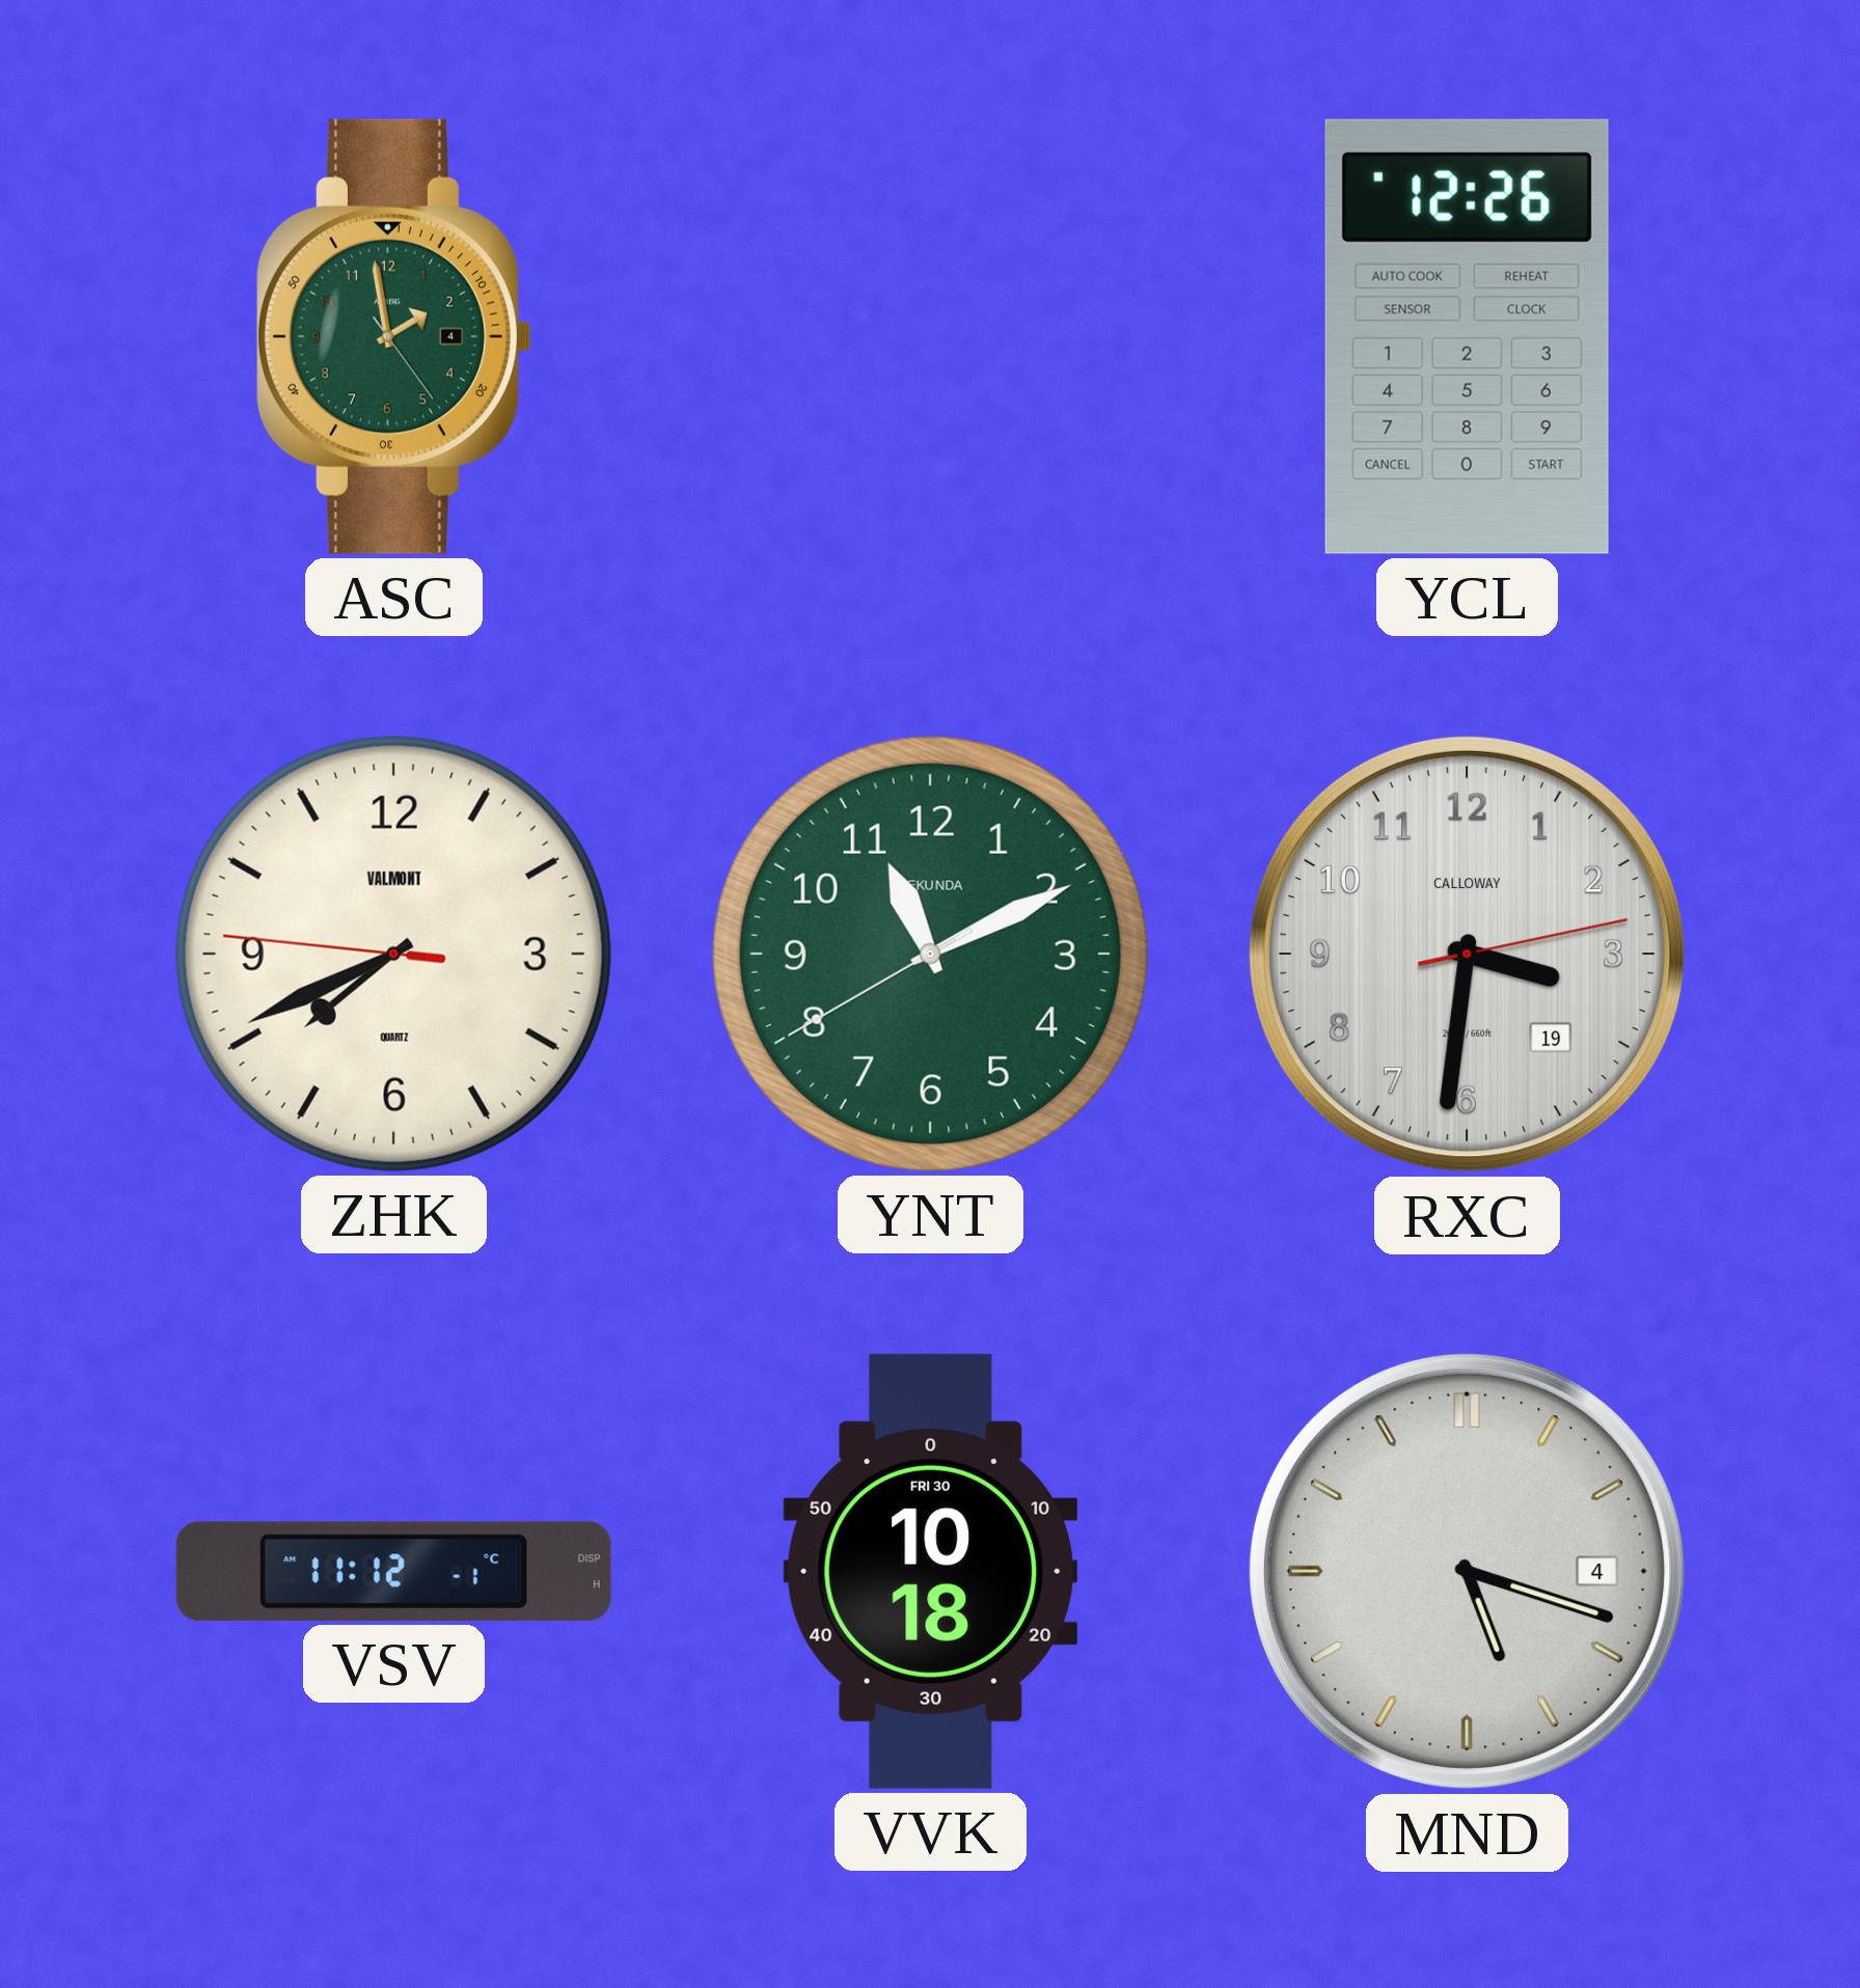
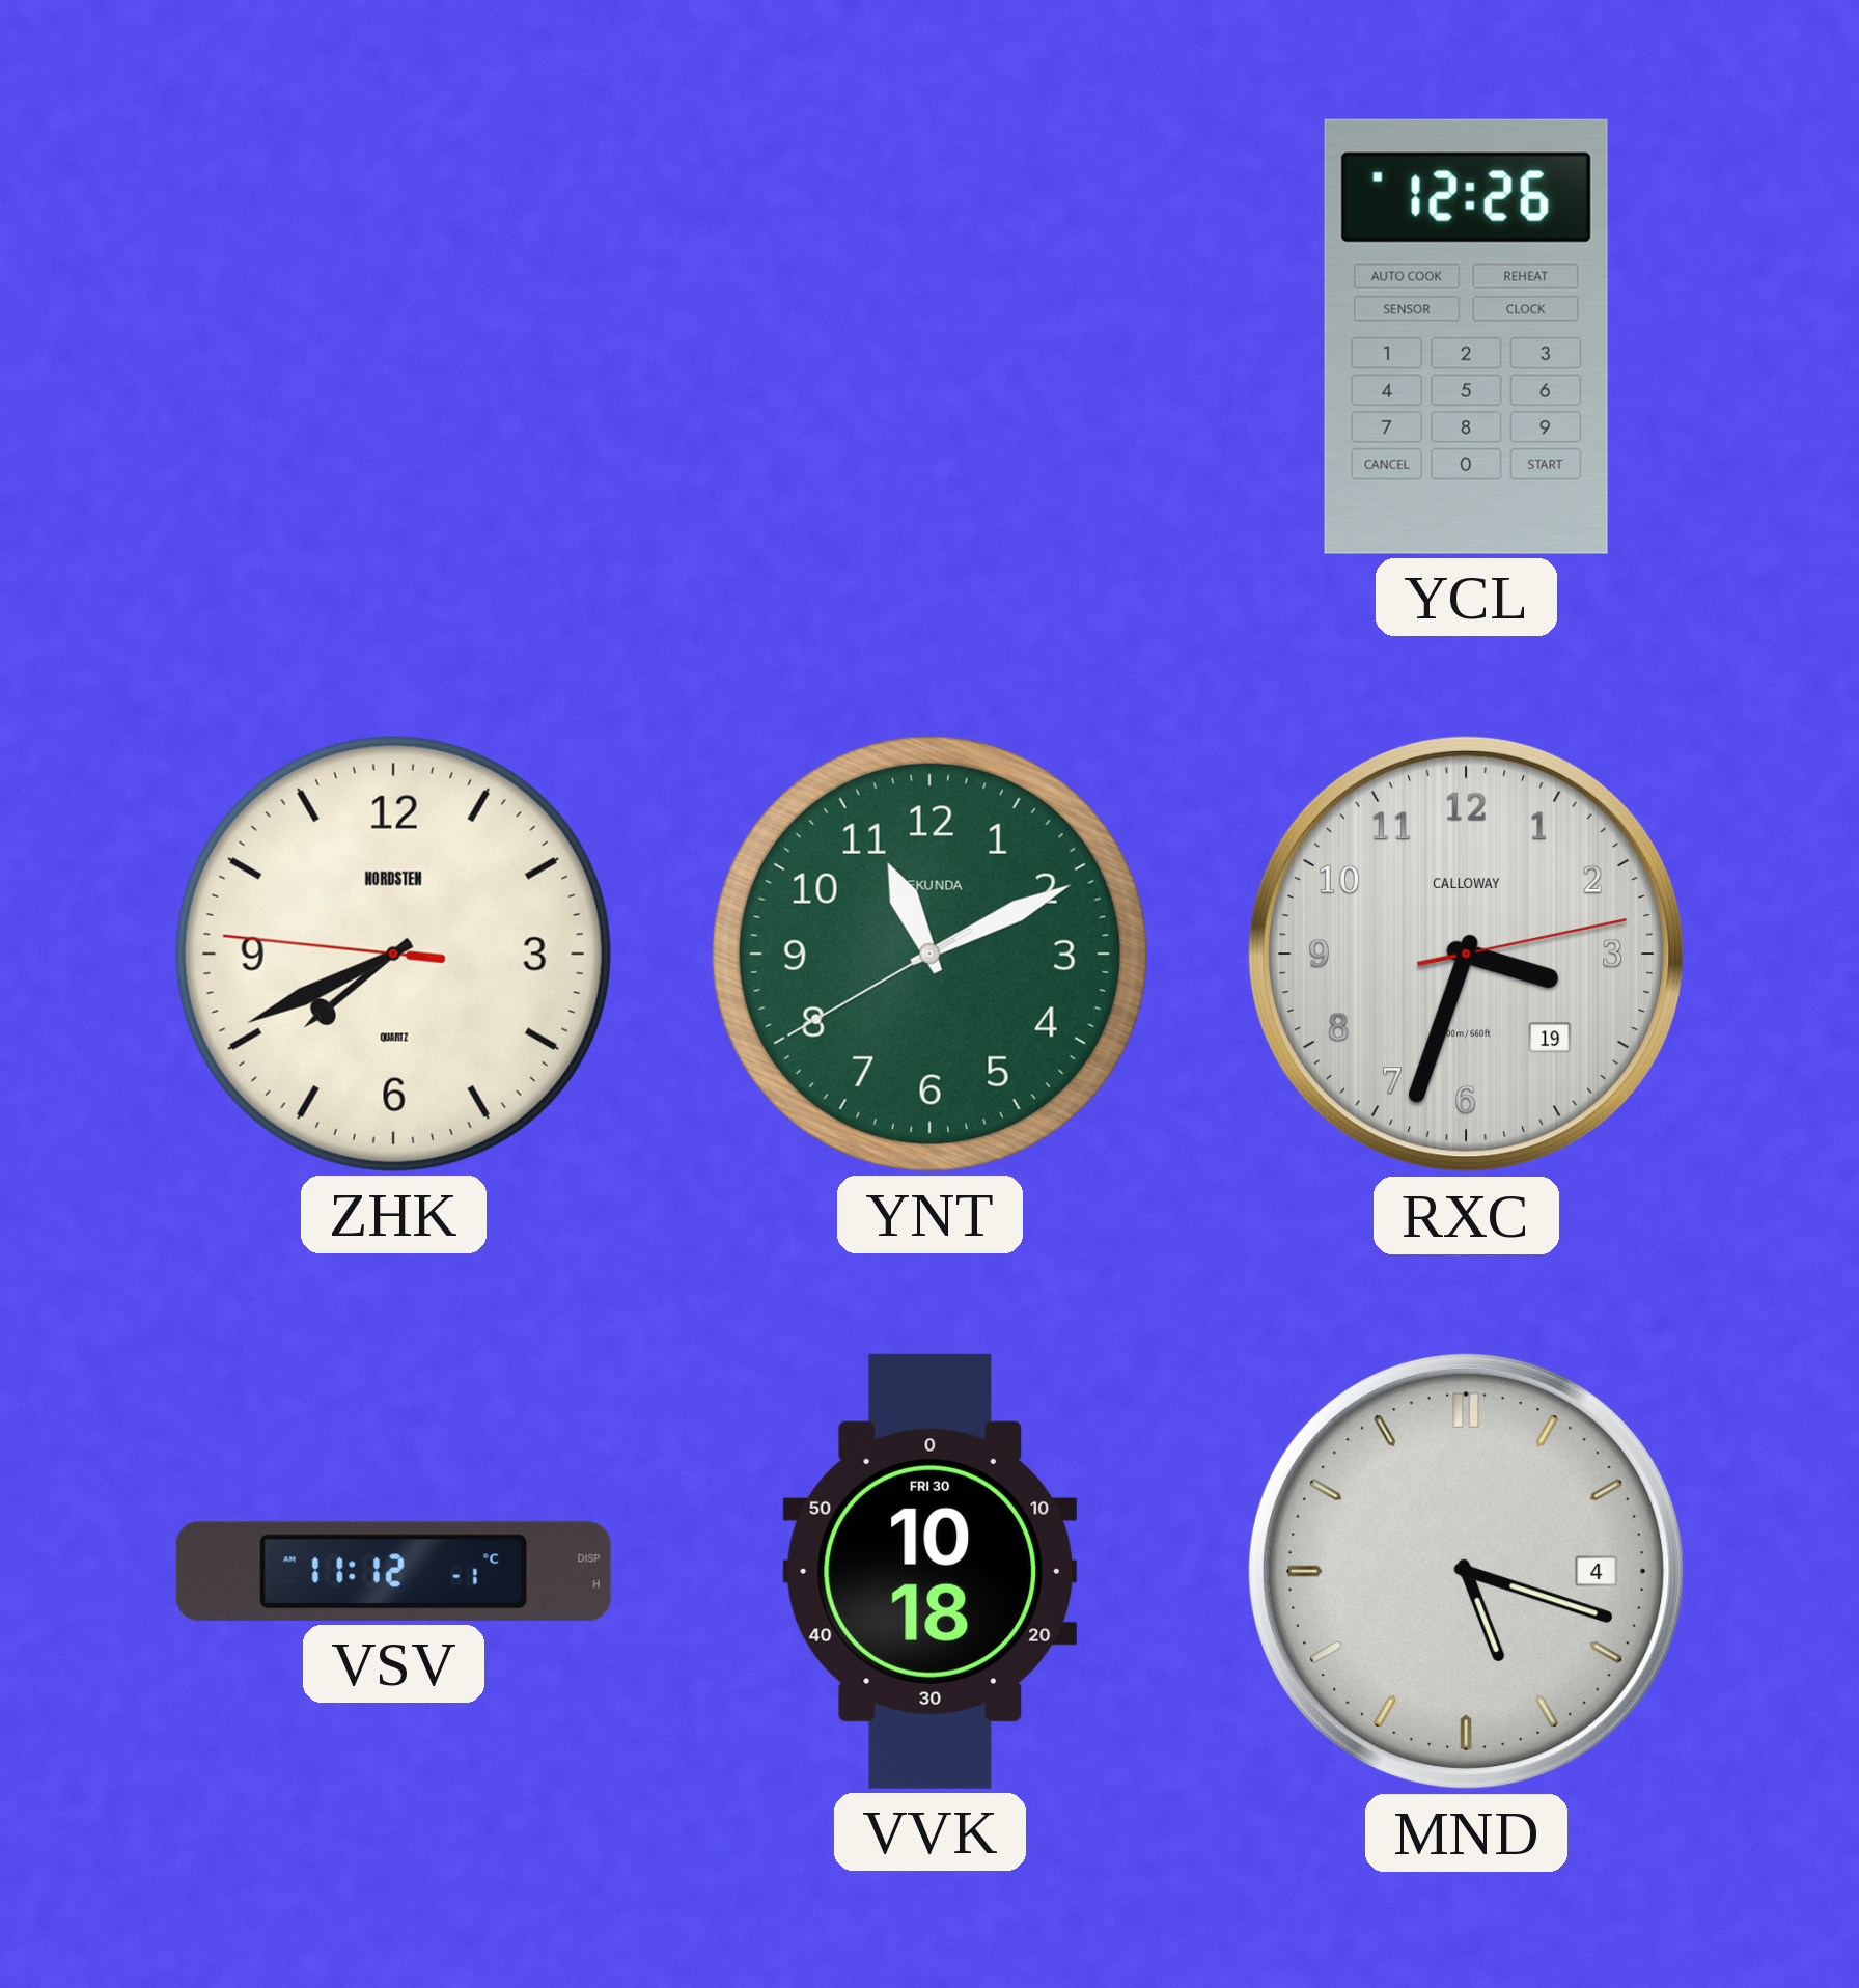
ASC: 1:58 -> none
ZHK brand: VALMONT -> NORDSTEN
RXC: 3:31 -> 3:33
